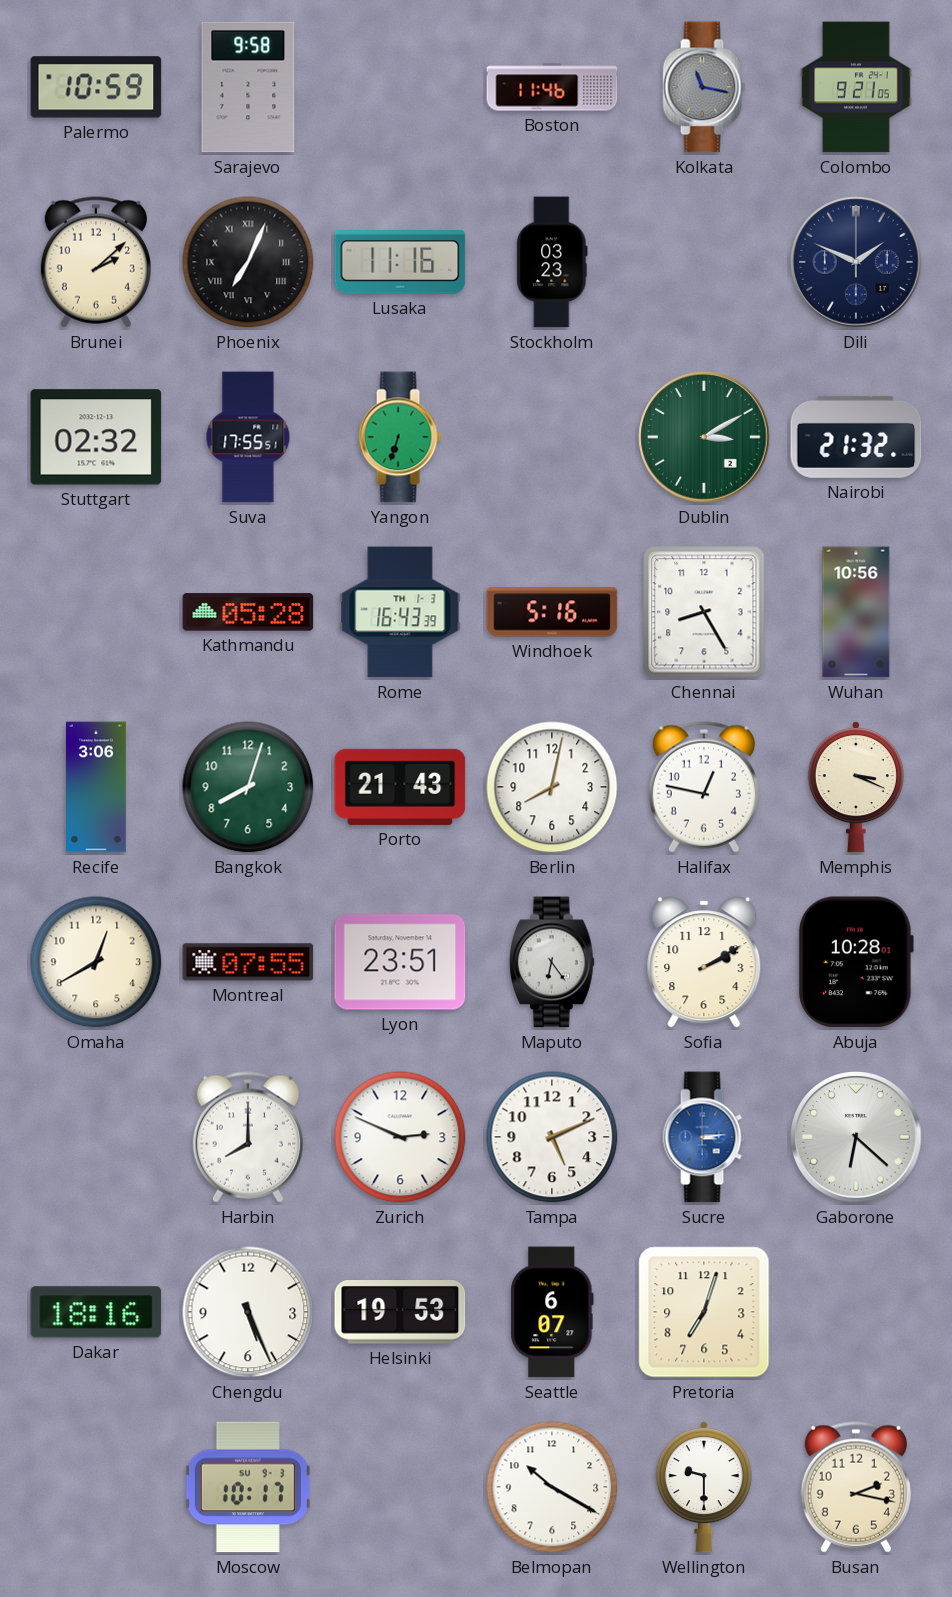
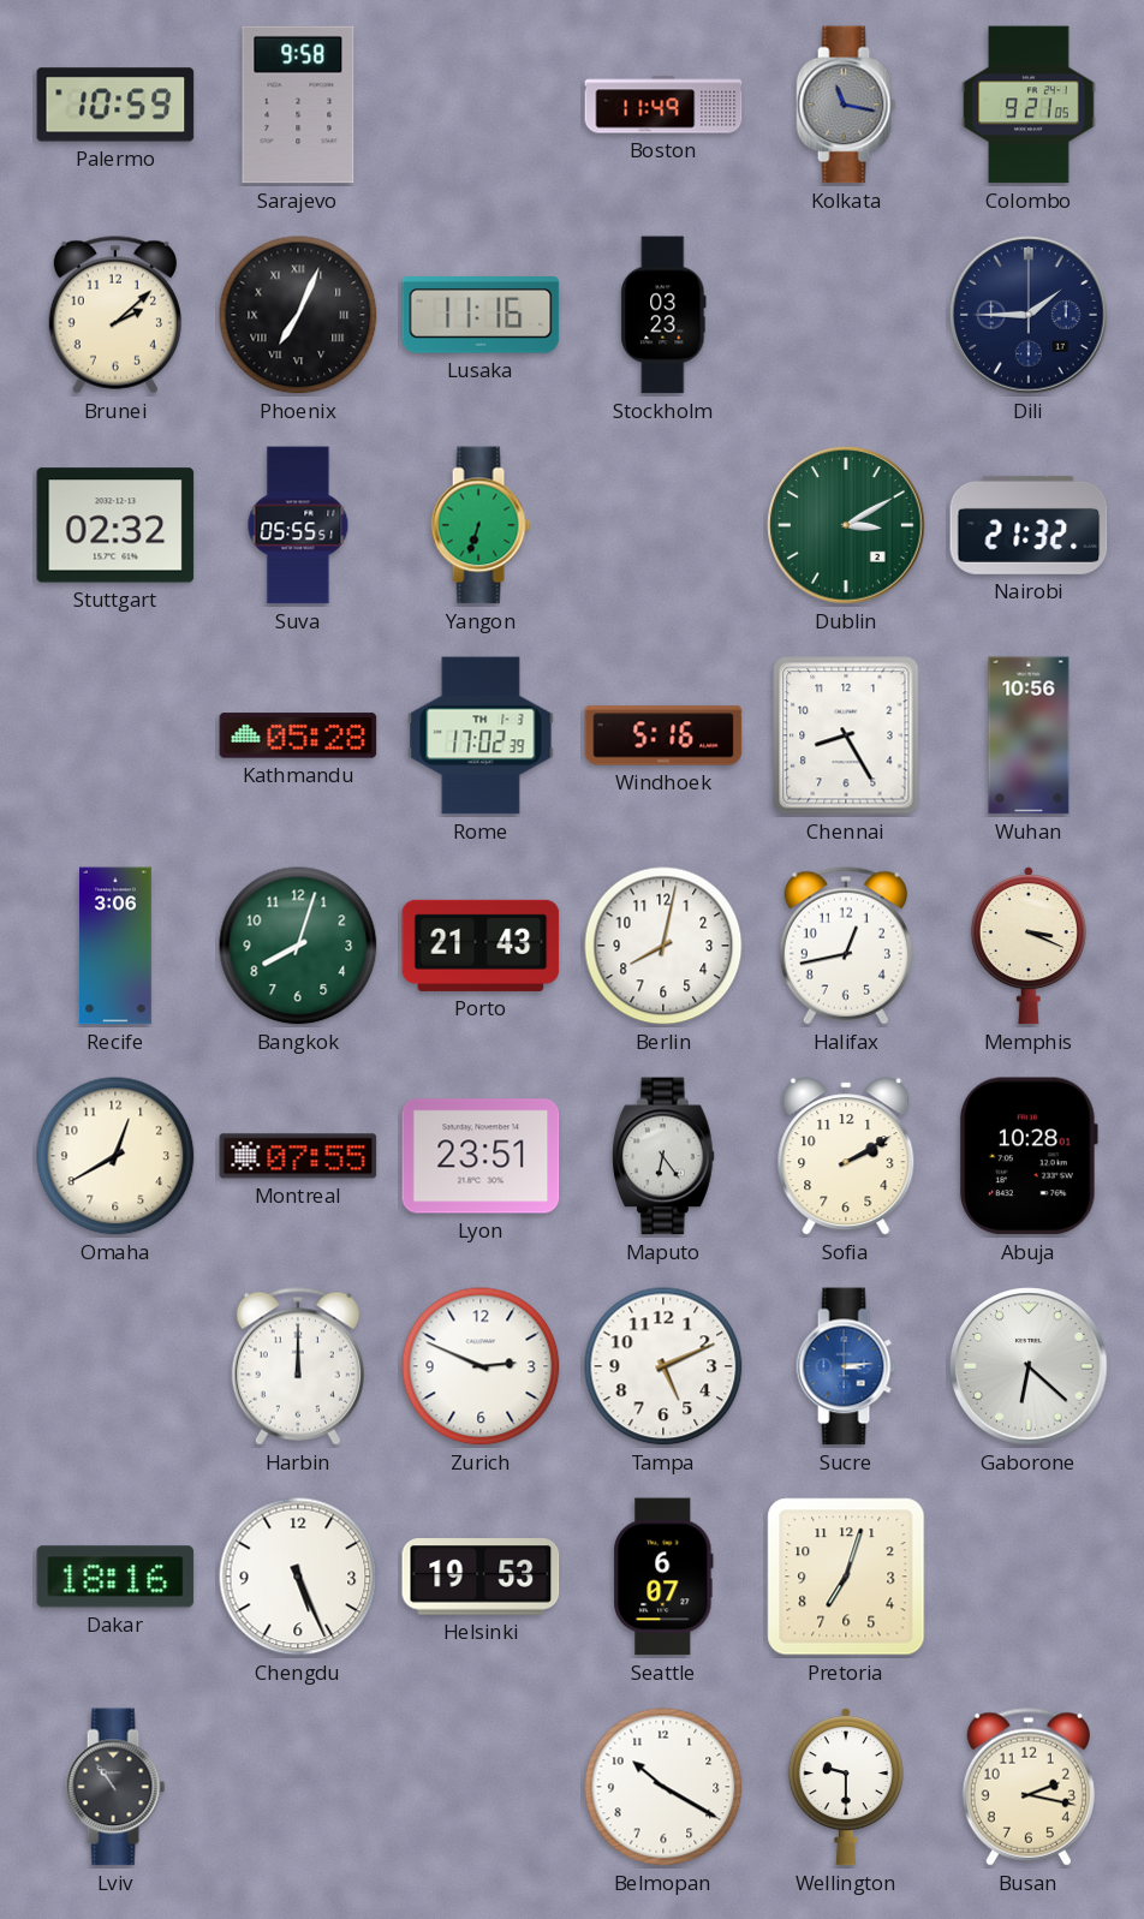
Boston: 11:46 -> 11:49
Dili: 1:49 -> 1:45
Suva: 17:55 -> 05:55
Rome: 16:43 -> 17:02
Halifax: 12:47 -> 12:43
Harbin: 8:00 -> 12:00
Lviv: none -> 10:54
Moscow: 10:17 -> none
